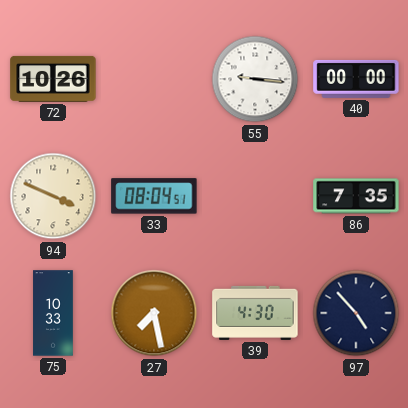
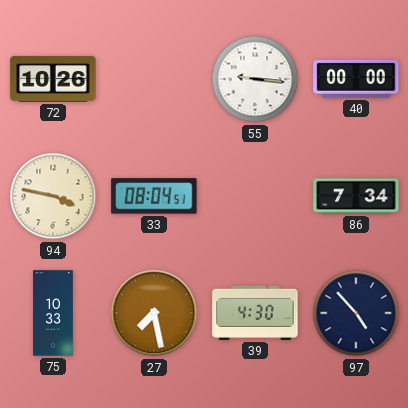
94: 3:49 -> 3:47
86: 7:35 -> 7:34
